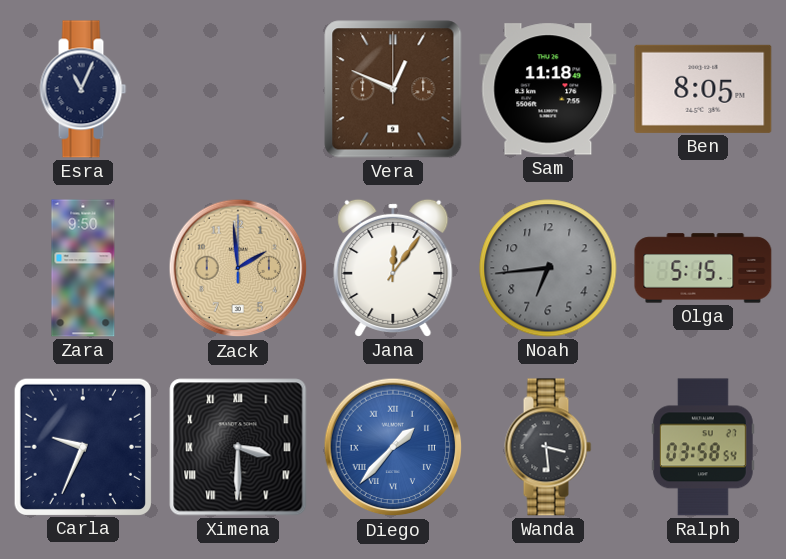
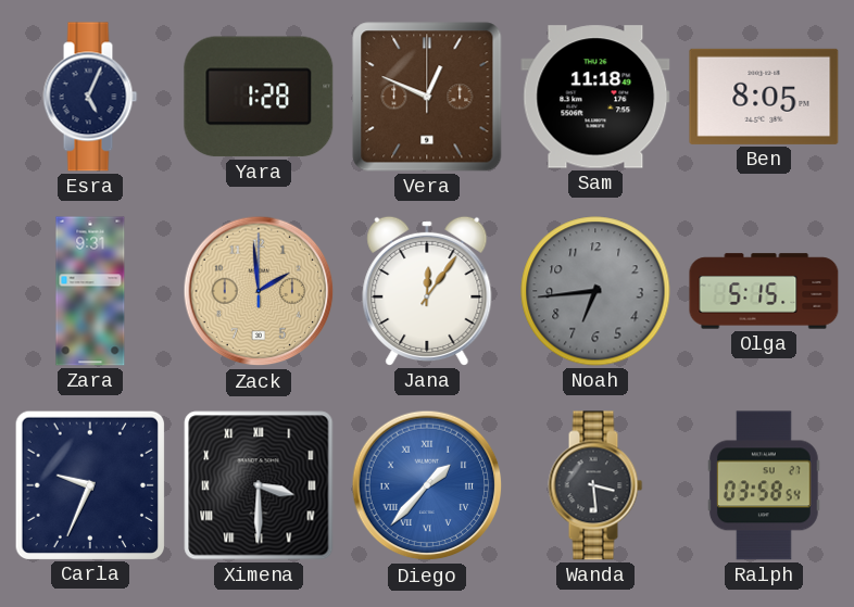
Esra: 11:04 -> 5:04
Yara: none -> 1:28
Zara: 9:50 -> 9:31
